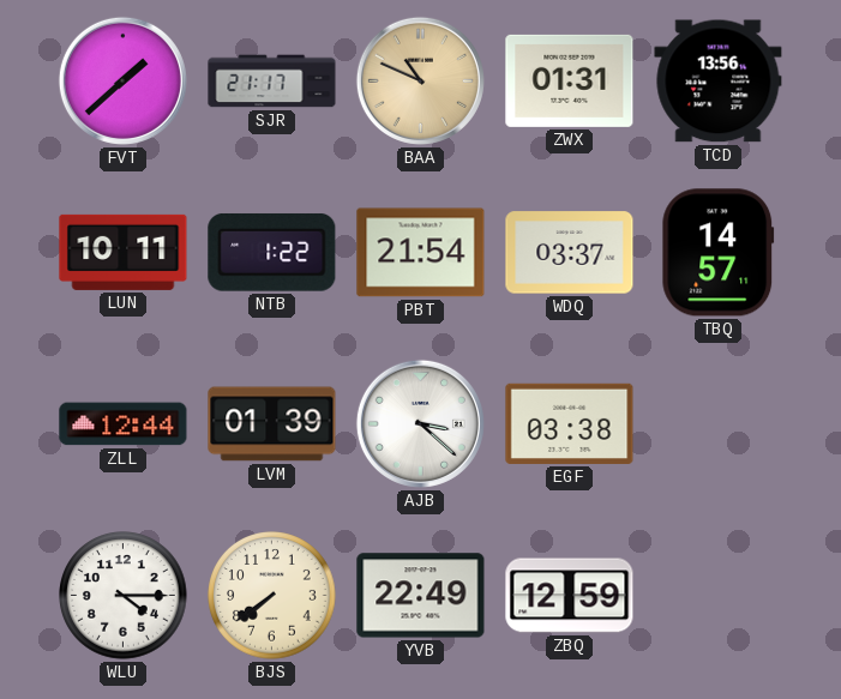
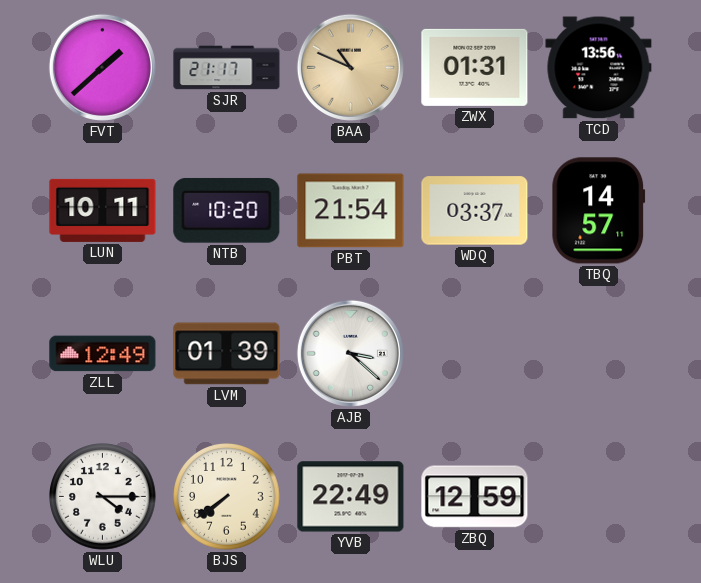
NTB: 1:22 -> 10:20
ZLL: 12:44 -> 12:49
EGF: 03:38 -> none
